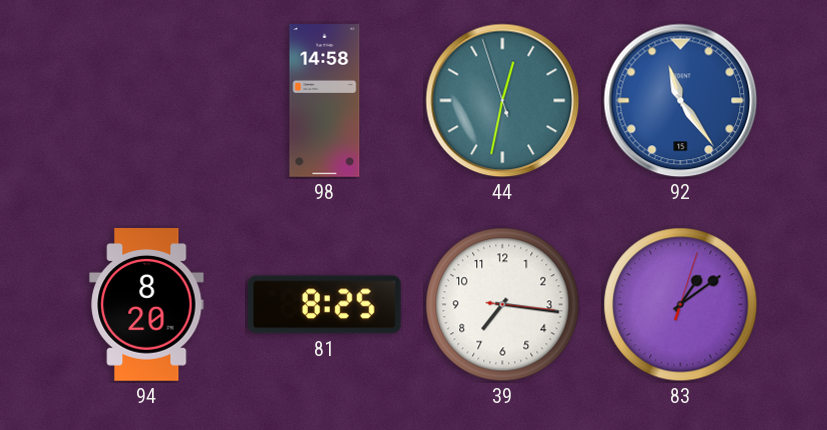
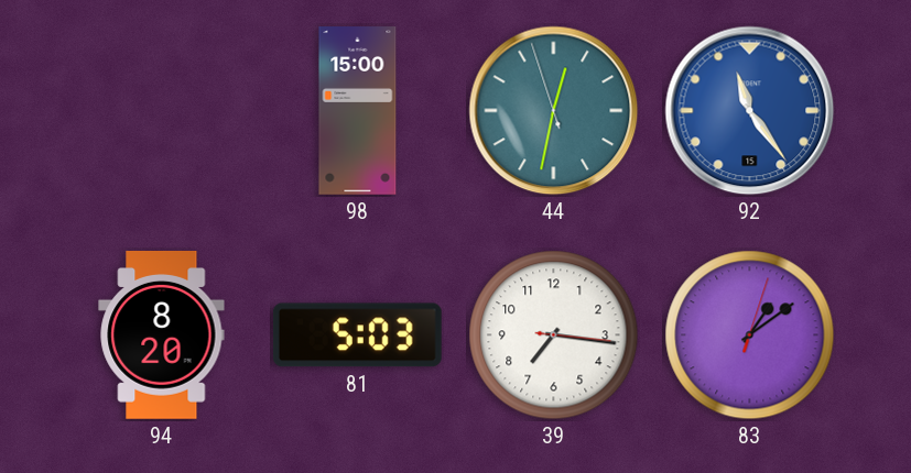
98: 14:58 -> 15:00
81: 8:25 -> 5:03
